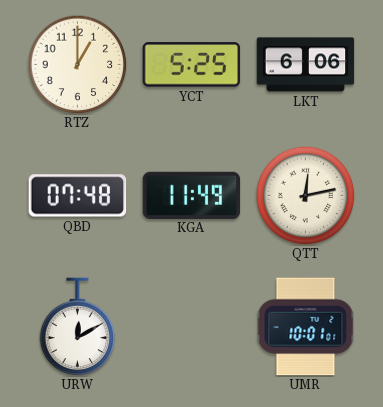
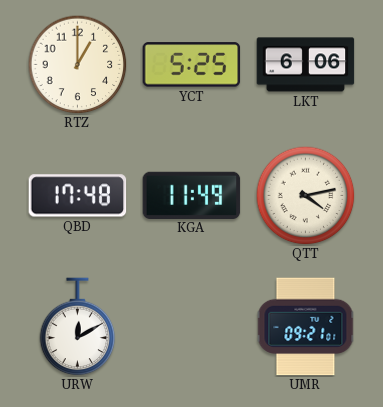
QBD: 07:48 -> 17:48
QTT: 12:13 -> 4:13
UMR: 10:01 -> 09:21
